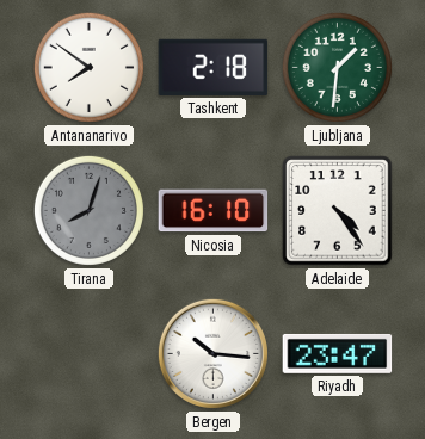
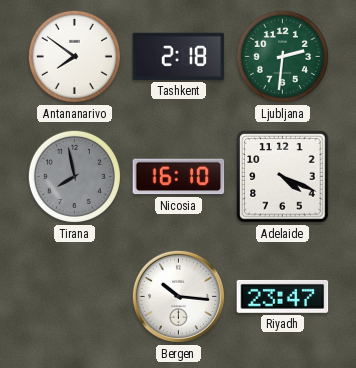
Ljubljana: 1:31 -> 2:31
Tirana: 8:03 -> 7:58
Adelaide: 4:24 -> 4:19
